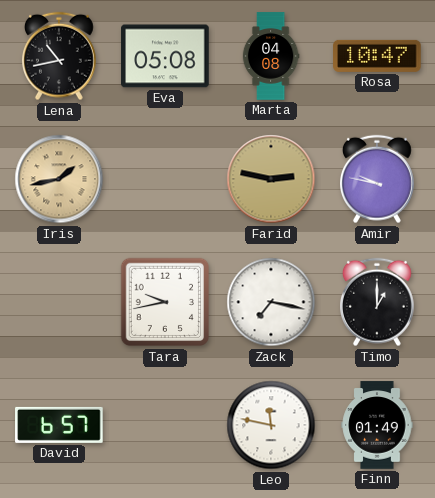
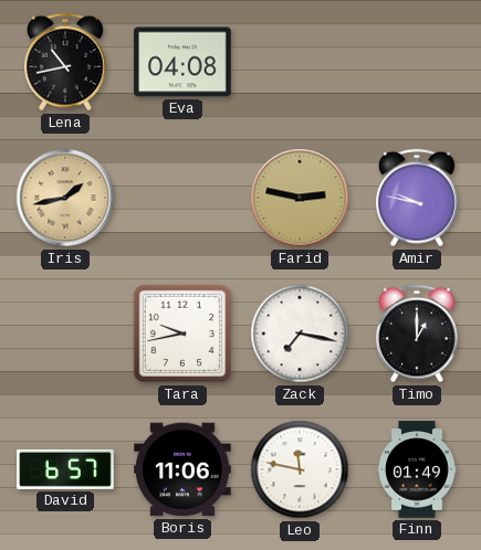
Eva: 05:08 -> 04:08
Marta: 04:08 -> none
Rosa: 10:47 -> none
Boris: none -> 11:06
